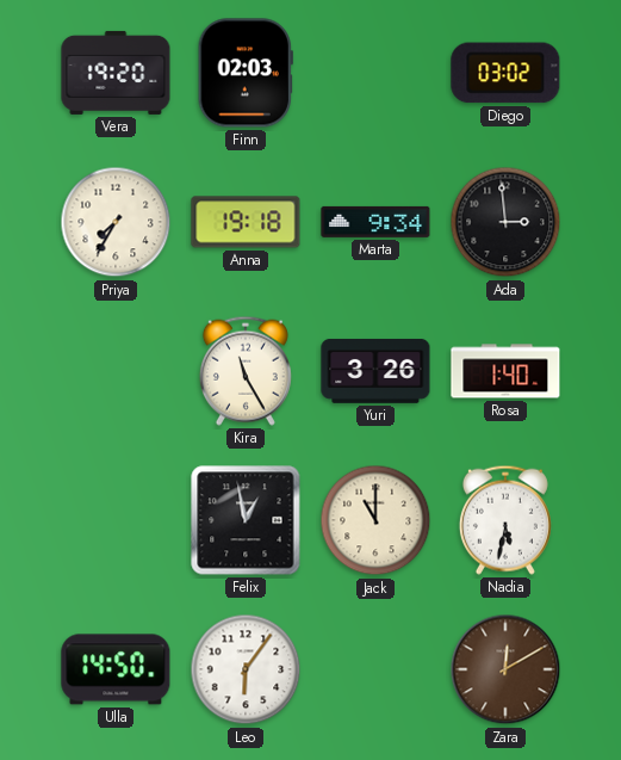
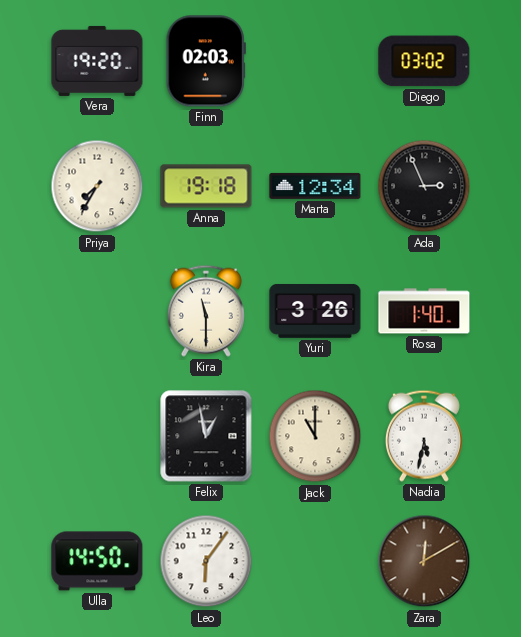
Marta: 9:34 -> 12:34
Ada: 2:59 -> 2:56
Kira: 11:25 -> 11:30
